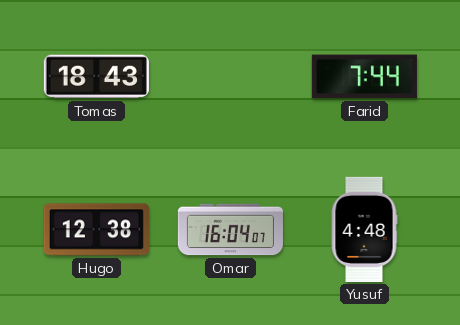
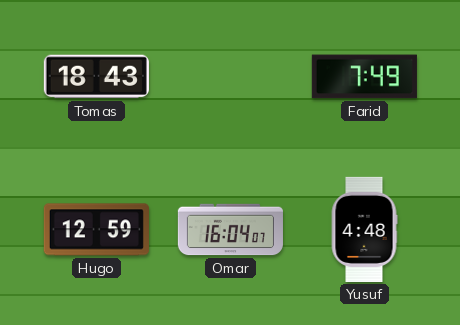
Farid: 7:44 -> 7:49
Hugo: 12:38 -> 12:59
